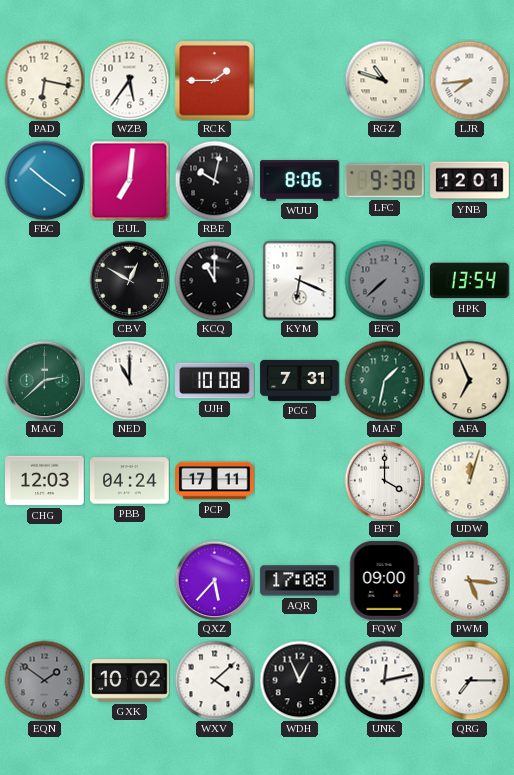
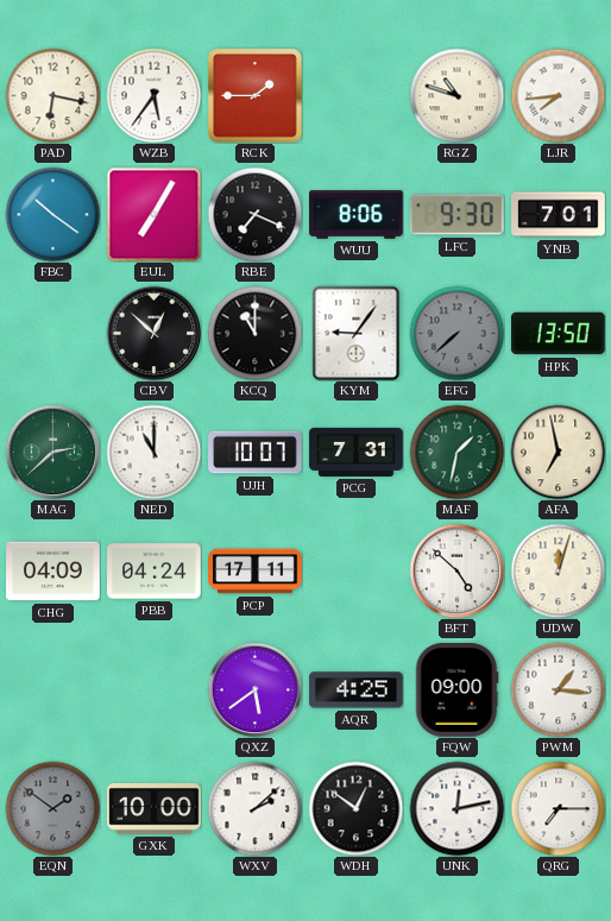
EUL: 7:01 -> 7:05
RBE: 10:02 -> 7:19
YNB: 12:01 -> 7:01
CBV: 12:50 -> 12:52
KYM: 6:19 -> 9:06
HPK: 13:54 -> 13:50
UJH: 10:08 -> 10:07
AFA: 6:56 -> 6:58
CHG: 12:03 -> 04:09
BFT: 4:00 -> 4:52
QXZ: 5:37 -> 5:39
AQR: 17:08 -> 4:25
PWM: 5:16 -> 1:16
GXK: 10:02 -> 10:00
WXV: 4:08 -> 2:08
WDH: 12:56 -> 12:51
